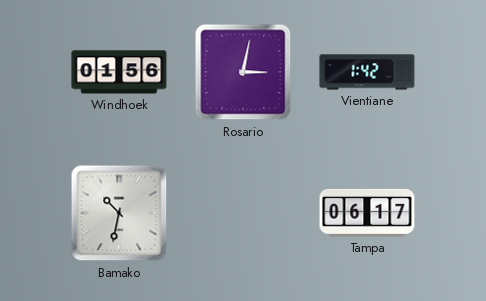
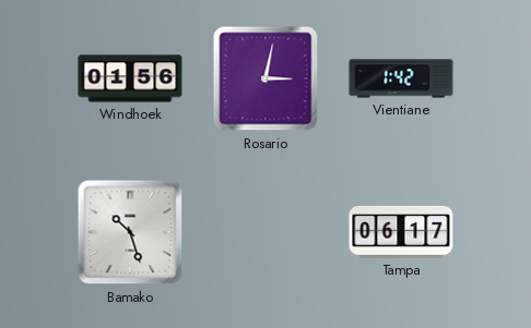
Bamako: 10:32 -> 10:27
